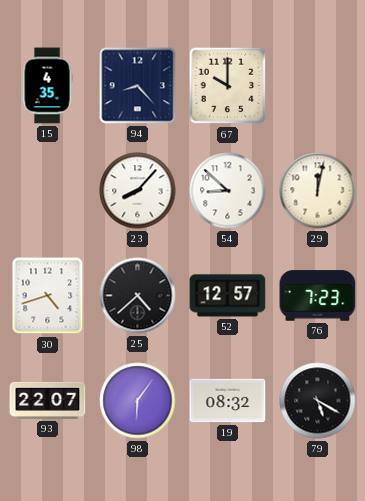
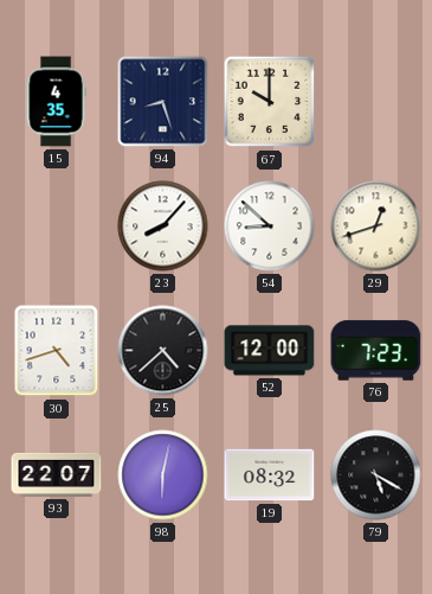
94: 8:23 -> 8:27
29: 12:02 -> 12:42
52: 12:57 -> 12:00
98: 6:06 -> 6:02
